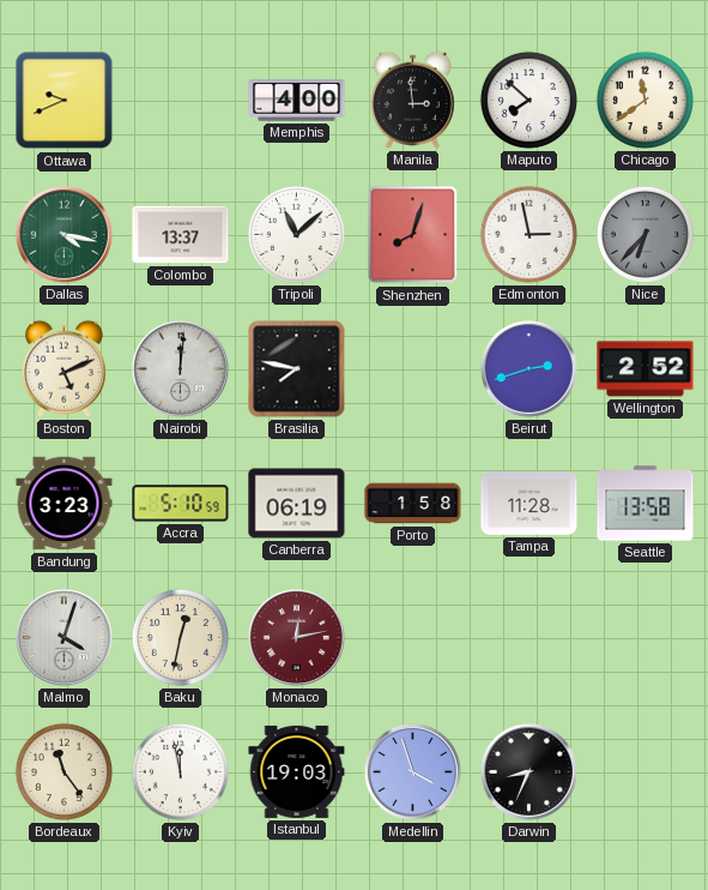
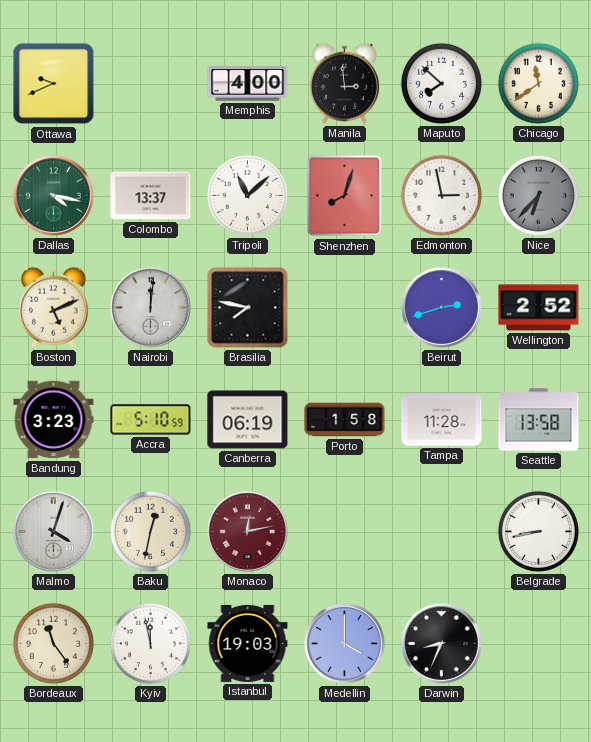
Belgrade: none -> 8:43
Medellin: 3:57 -> 4:00
